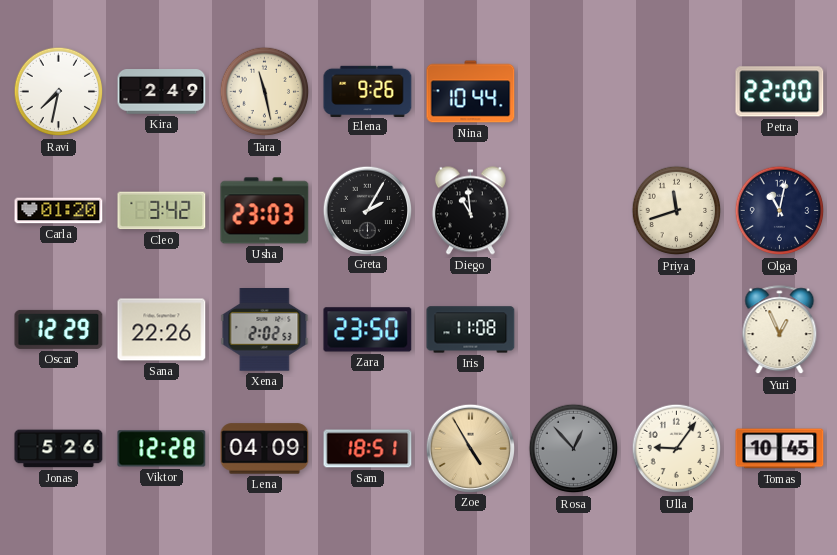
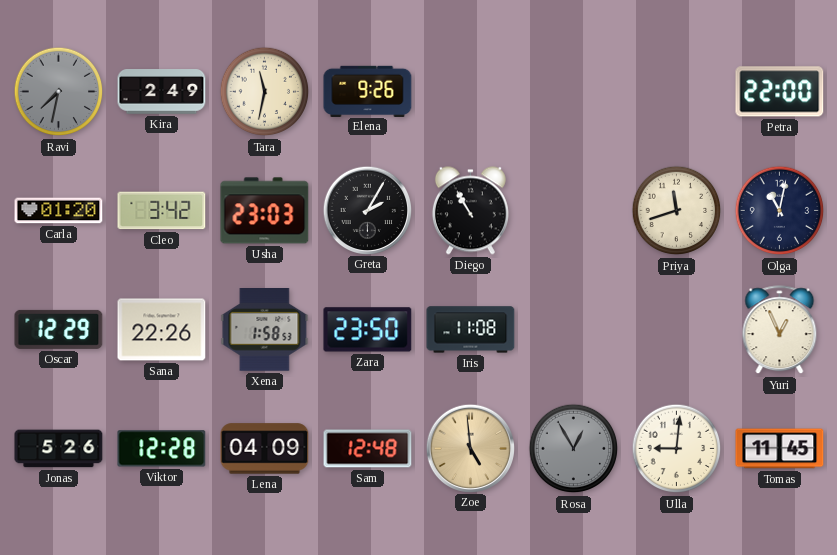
Ravi dial: white -> grey
Tara: 11:28 -> 11:32
Nina: 10:44 -> none
Diego: 10:59 -> 10:55
Xena: 2:02 -> 1:58
Sam: 18:51 -> 12:48
Zoe: 4:55 -> 4:59
Rosa: 12:53 -> 12:55
Ulla: 9:06 -> 9:01
Tomas: 10:45 -> 11:45
